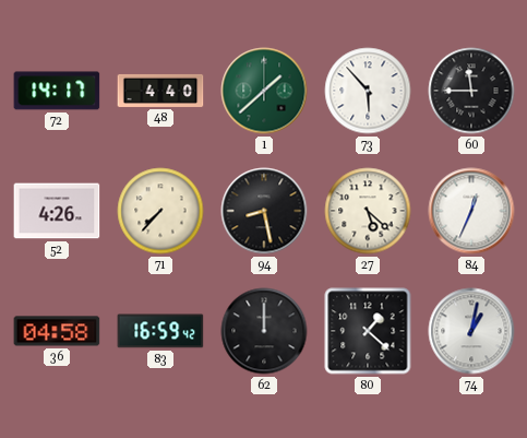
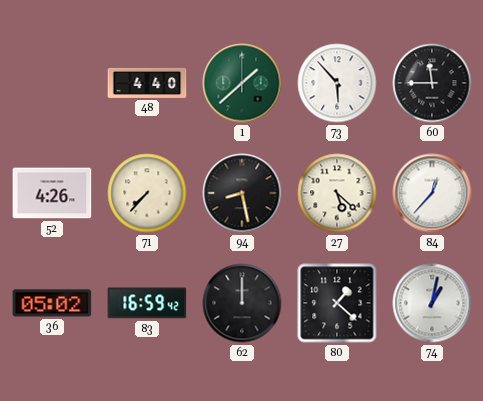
72: 14:17 -> none
84: 12:34 -> 12:37
36: 04:58 -> 05:02
